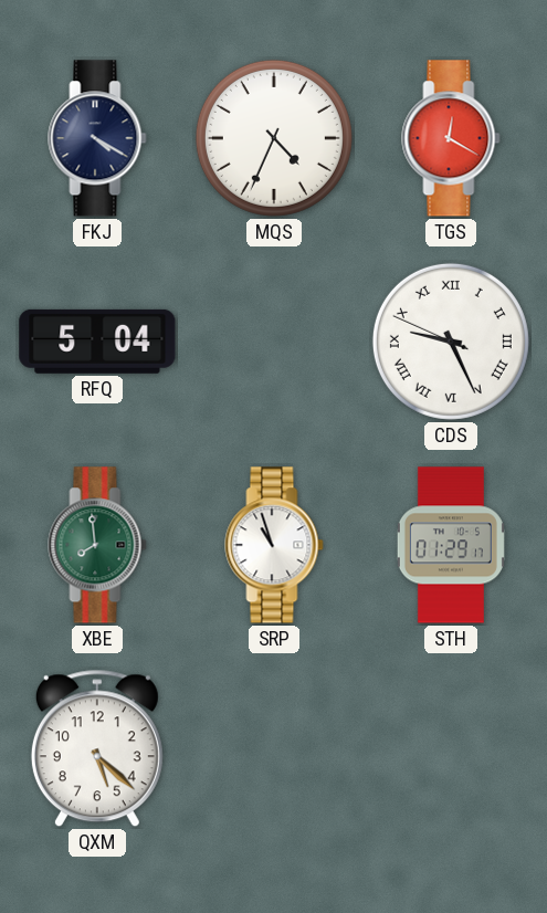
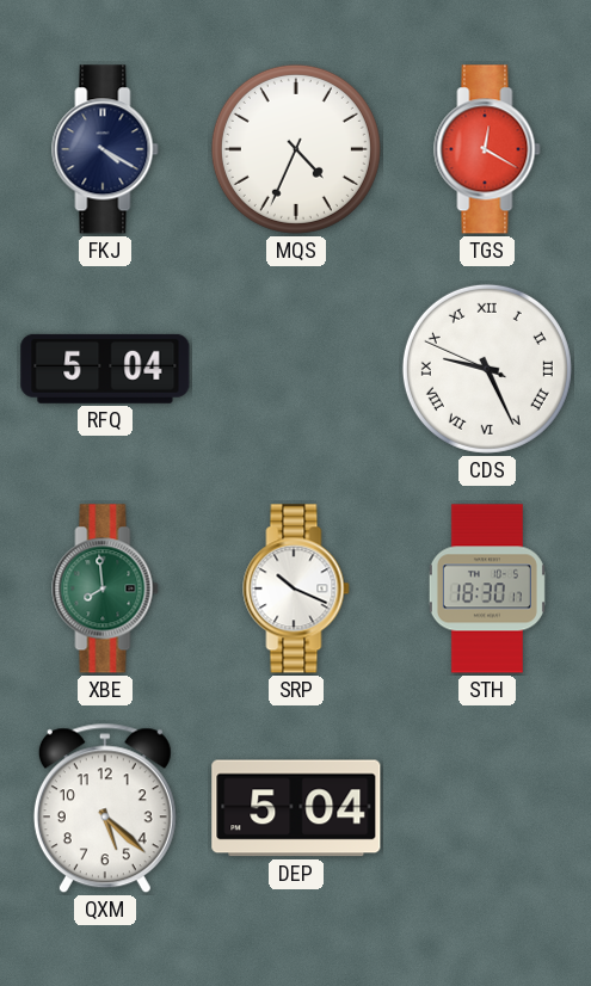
SRP: 10:57 -> 10:19
STH: 01:29 -> 18:30
DEP: none -> 5:04
